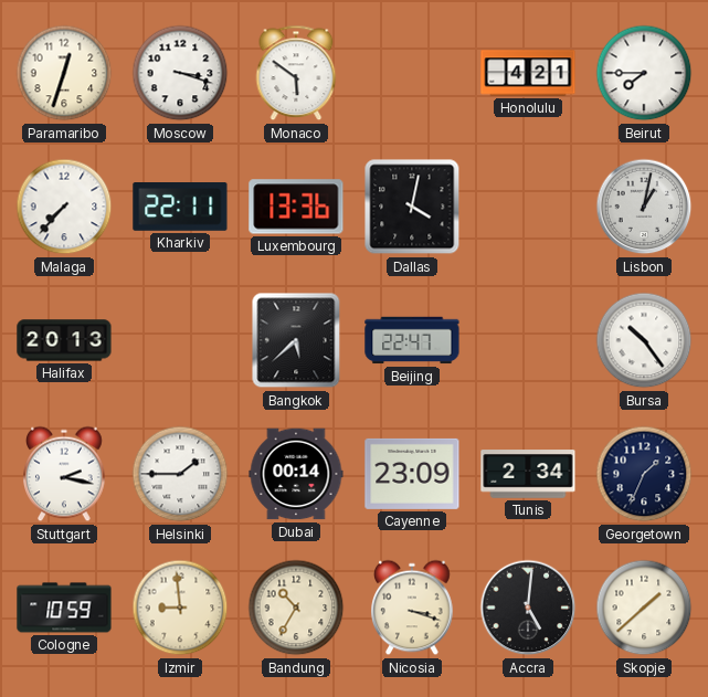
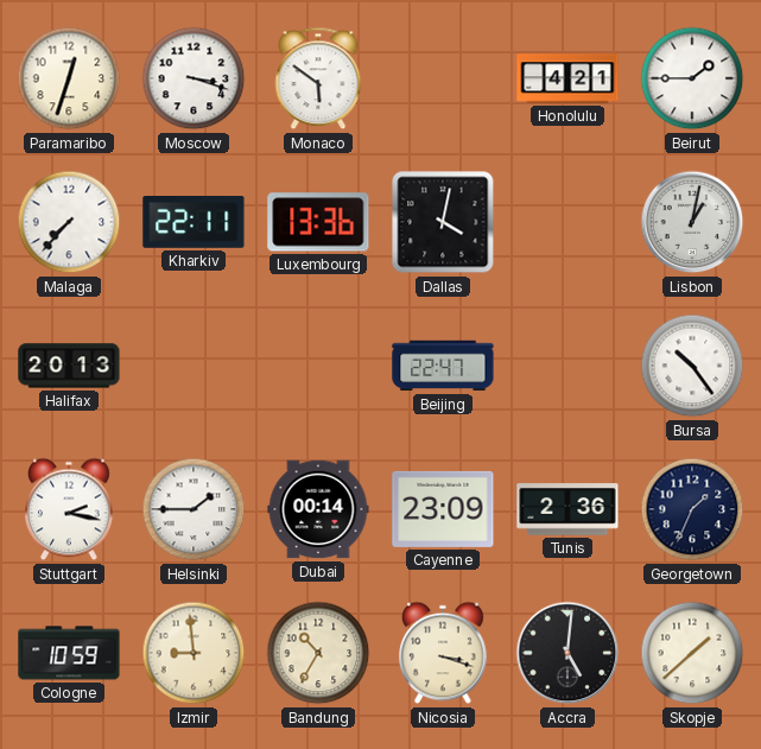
Beirut: 7:45 -> 1:45
Bangkok: 5:38 -> none
Tunis: 2:34 -> 2:36
